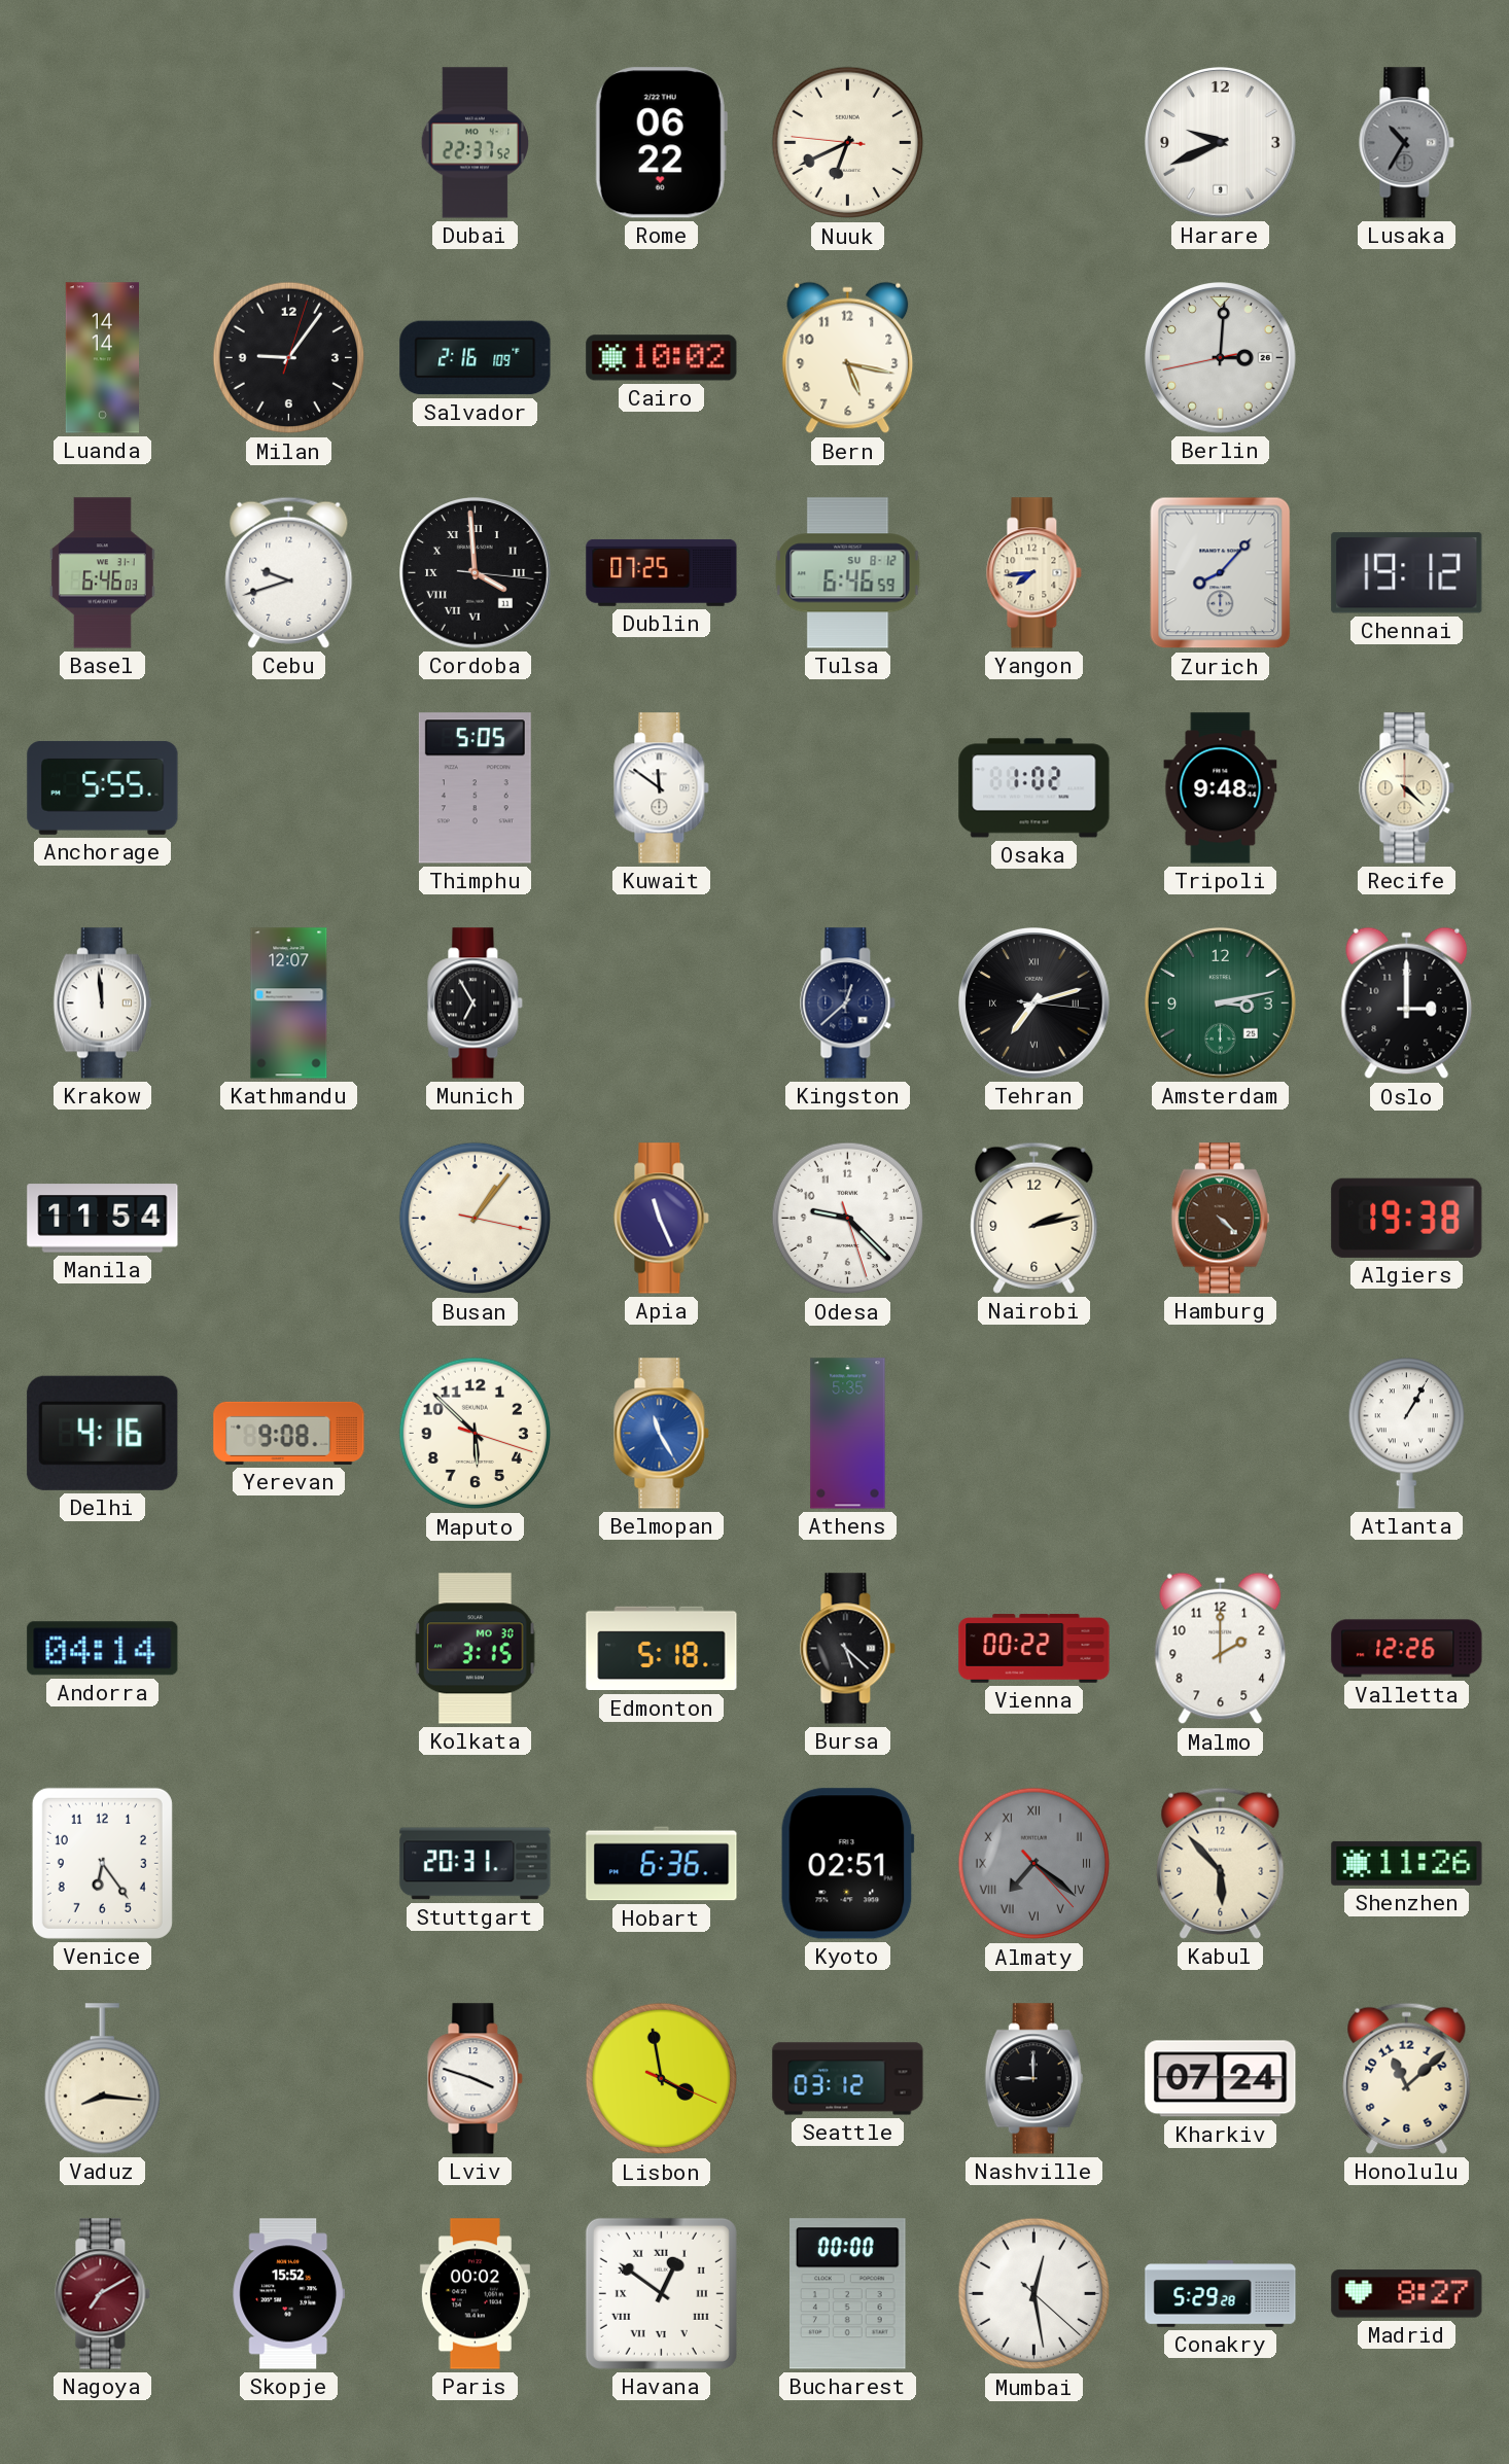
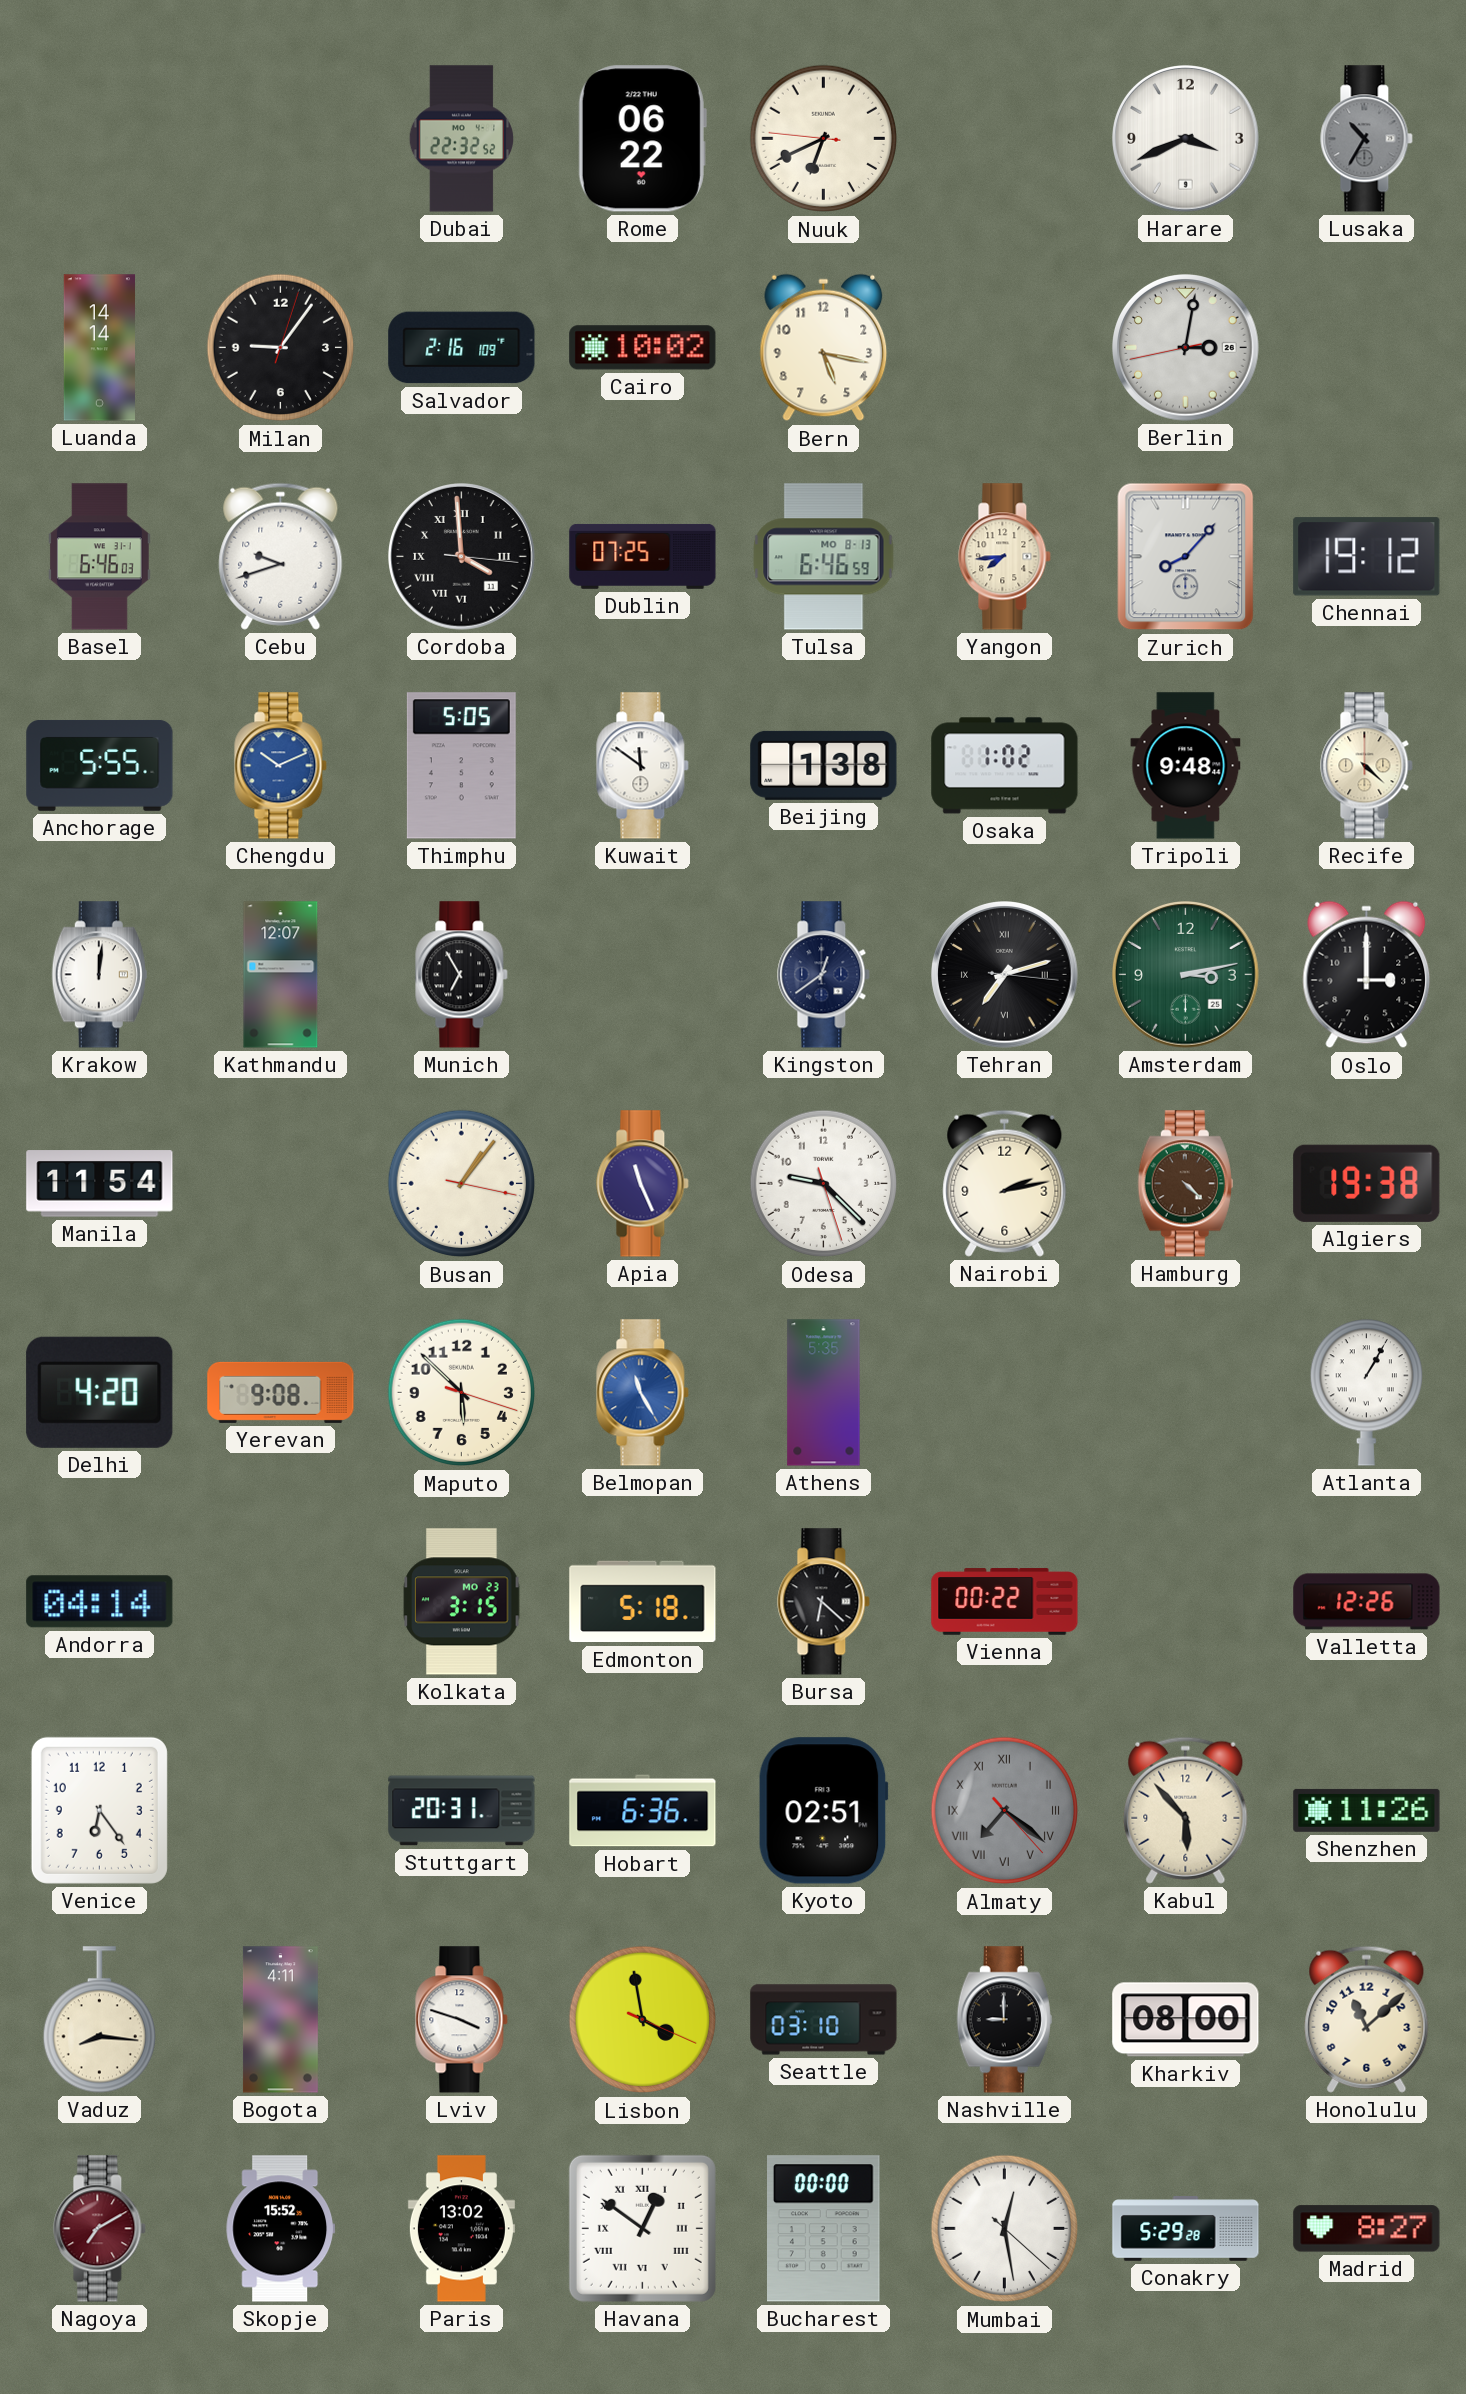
Dubai: 22:37 -> 22:32
Harare: 9:41 -> 3:41
Berlin: 3:00 -> 3:01
Tulsa date: SU 8-12 -> MO 8-13
Chengdu: none -> 10:11
Beijing: none -> 1:38
Krakow: 11:59 -> 12:01
Kingston: 12:38 -> 12:39
Delhi: 4:16 -> 4:20
Kolkata date: MO 30 -> MO 23
Bursa: 5:22 -> 6:22
Malmo: 2:00 -> none
Bogota: none -> 4:11
Seattle: 03:12 -> 03:10
Kharkiv: 07:24 -> 08:00
Paris: 00:02 -> 13:02
